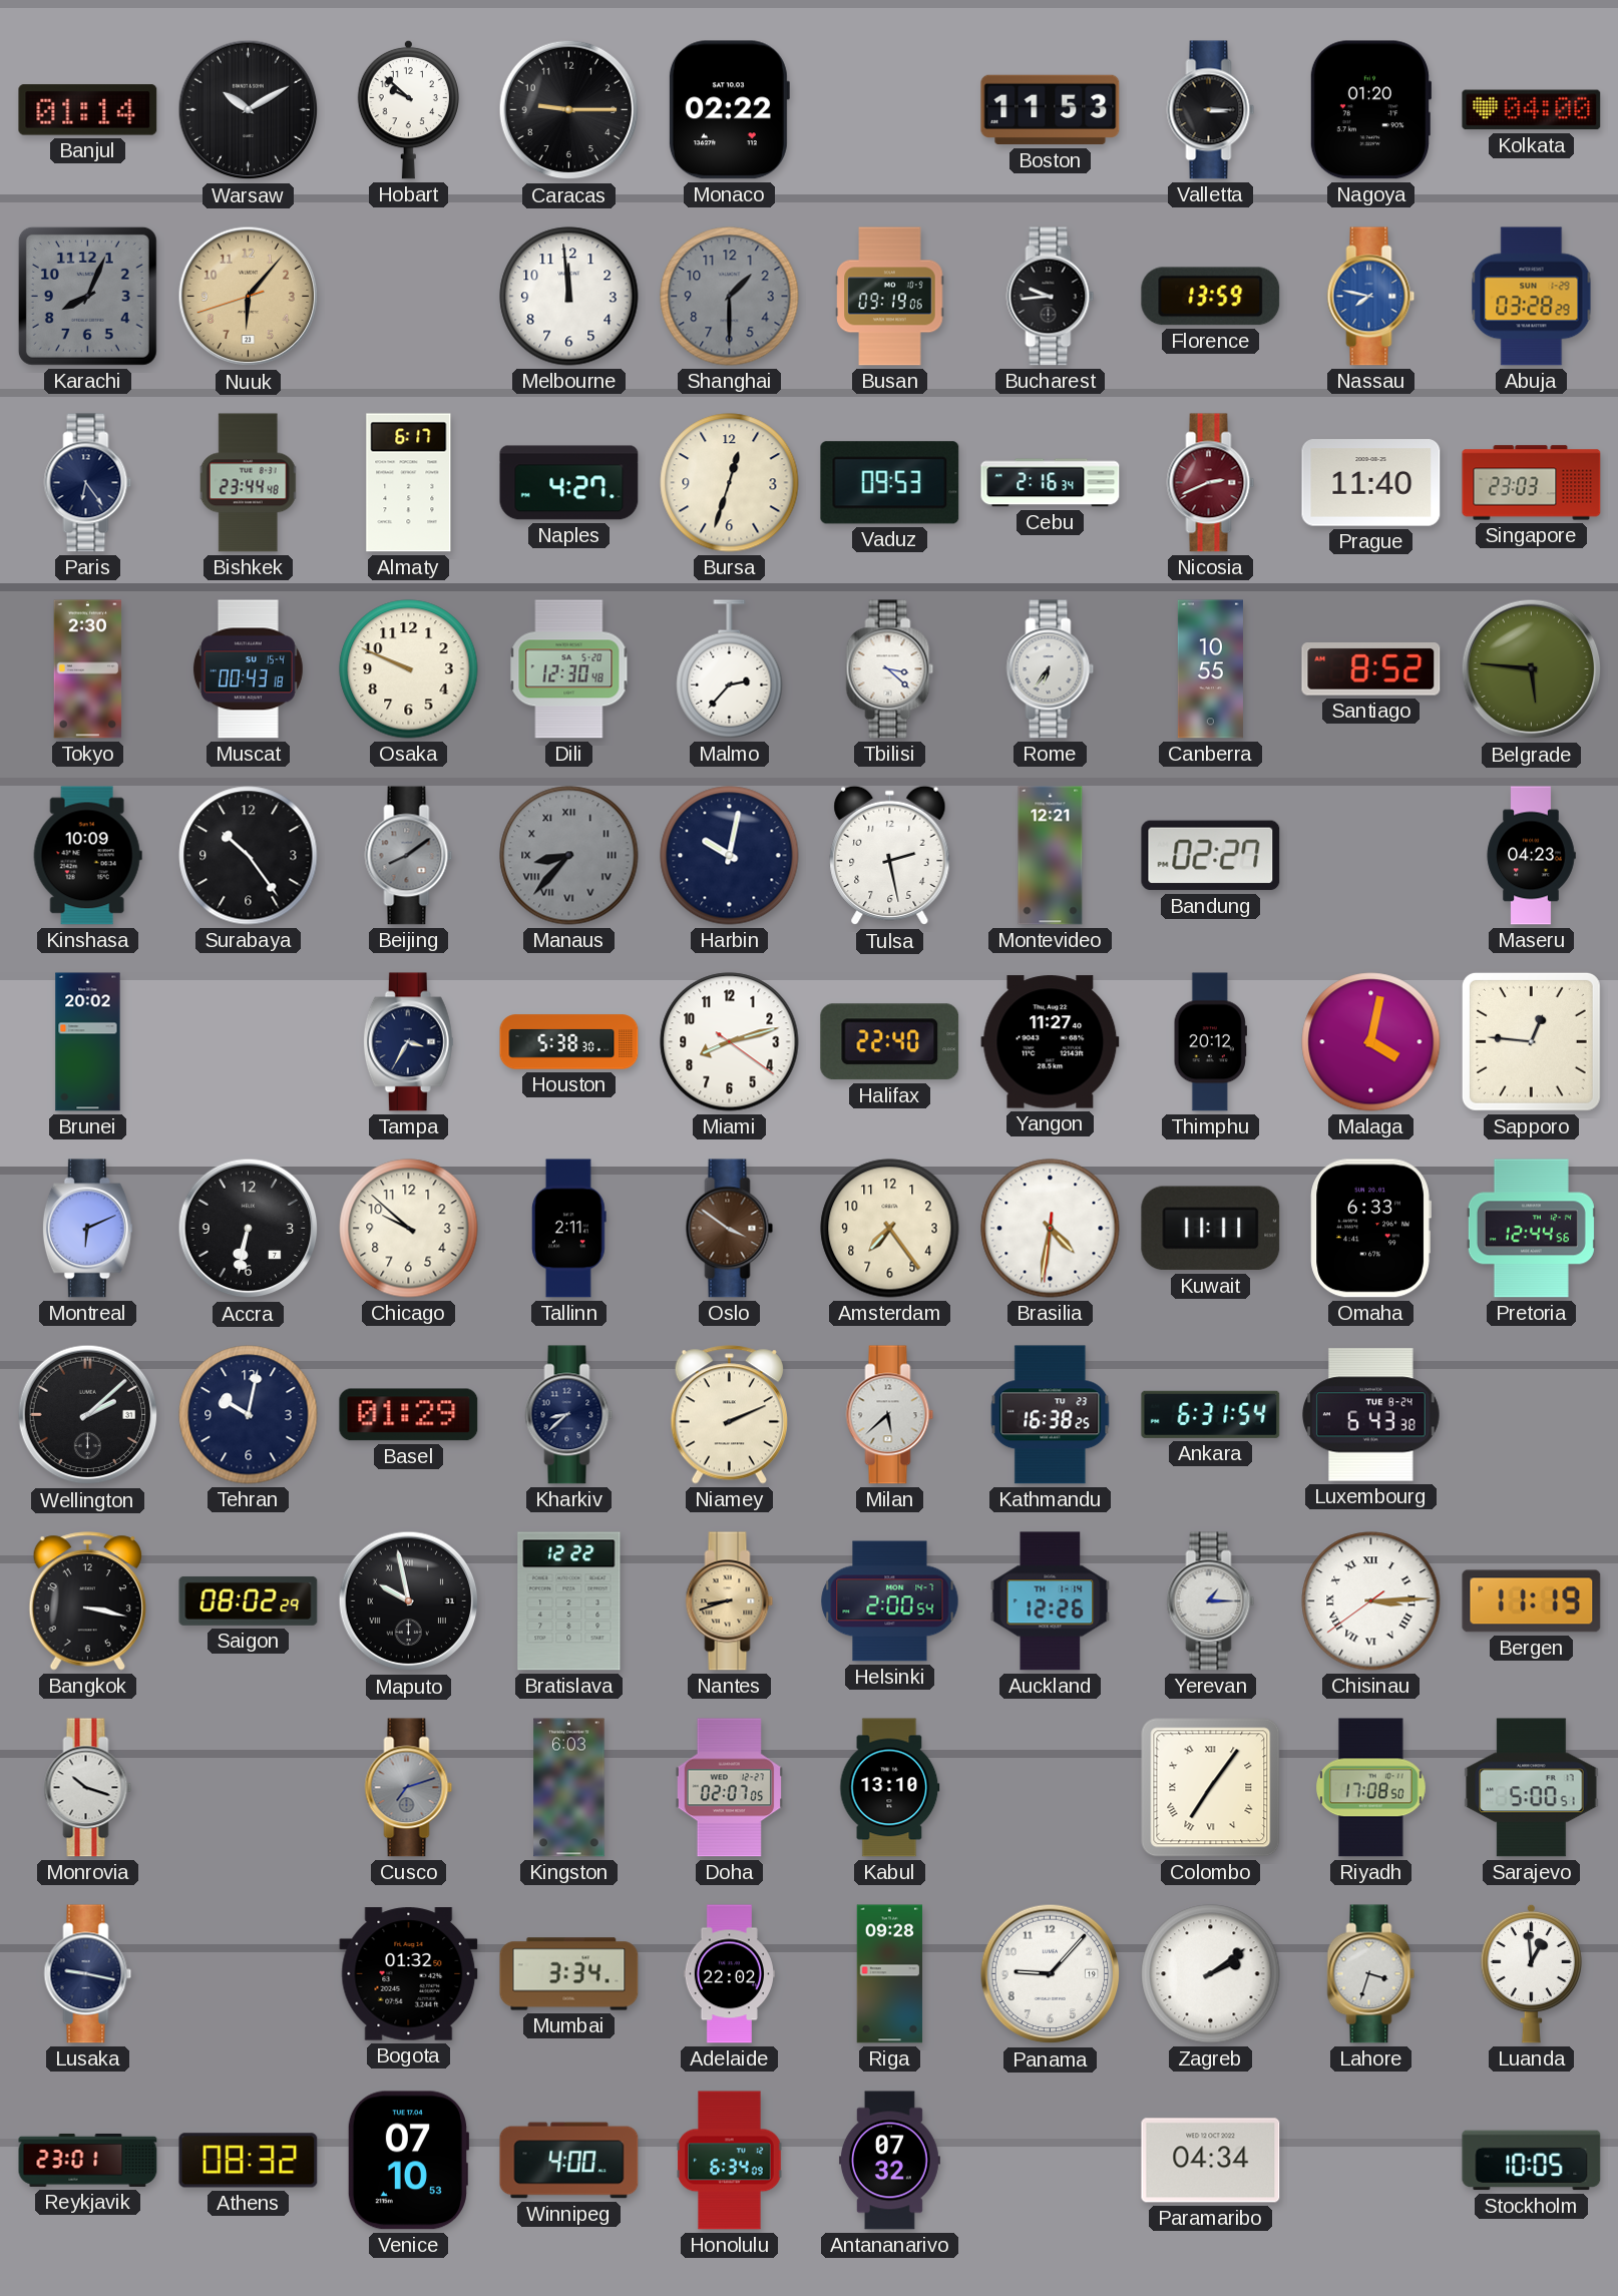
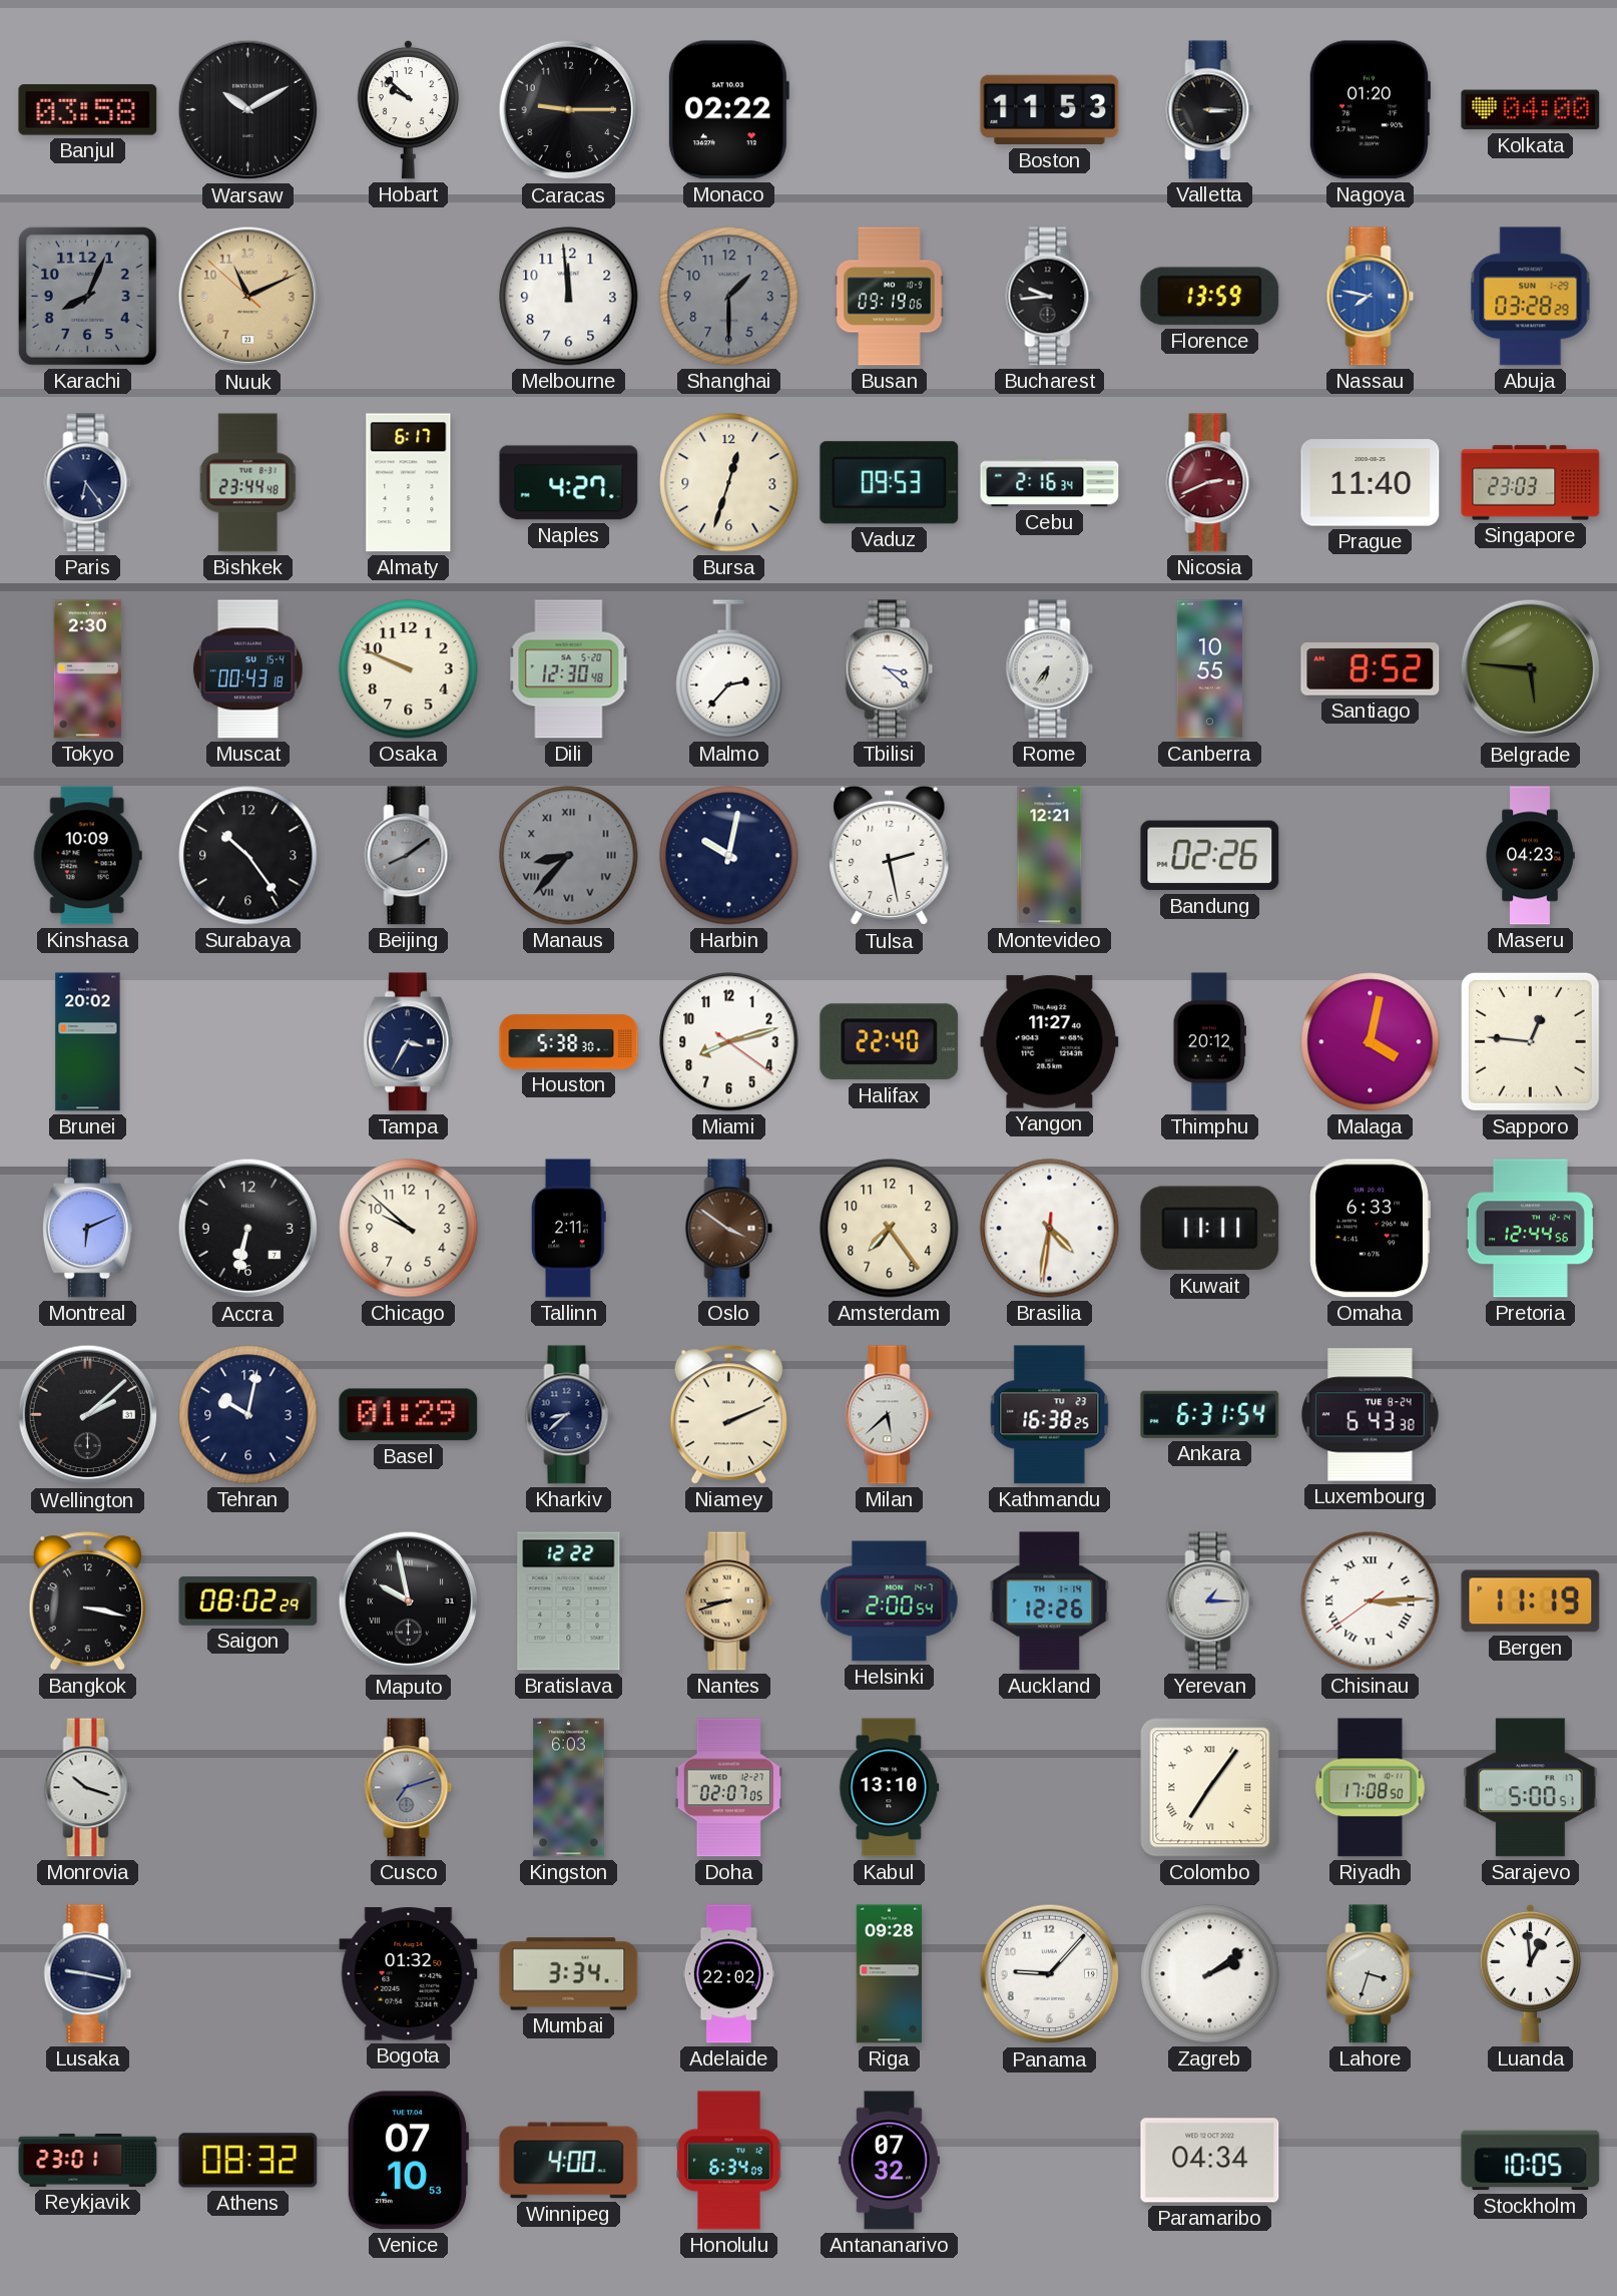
Banjul: 01:14 -> 03:58
Nuuk: 6:06 -> 11:10
Bandung: 02:27 -> 02:26
